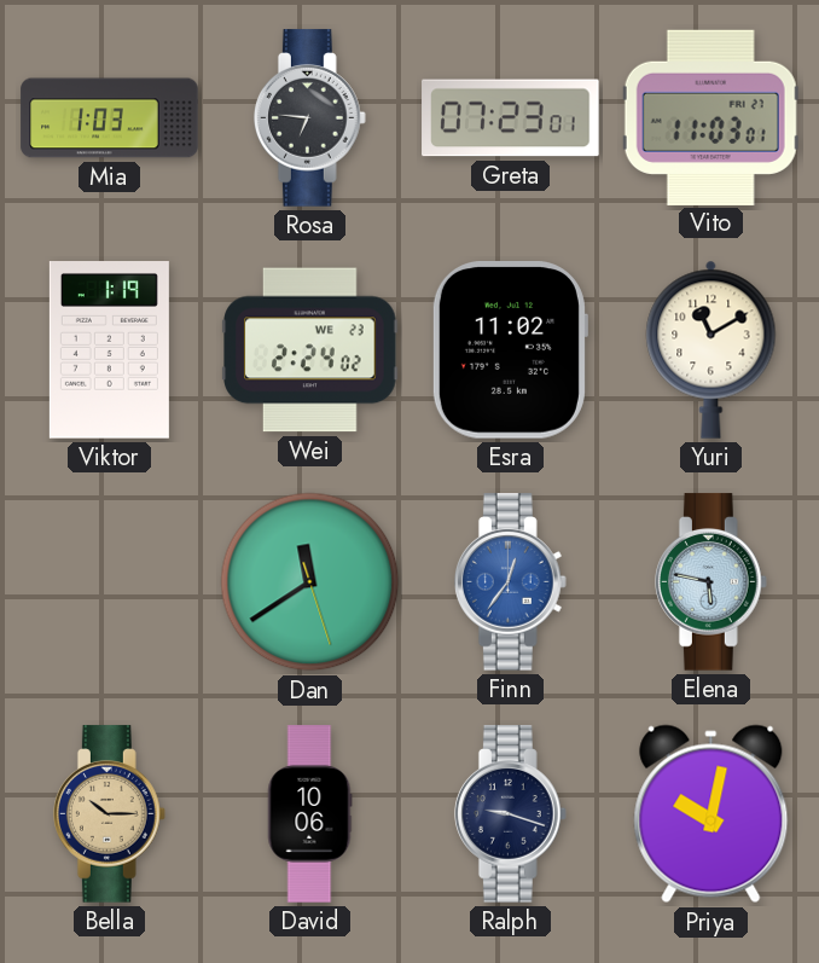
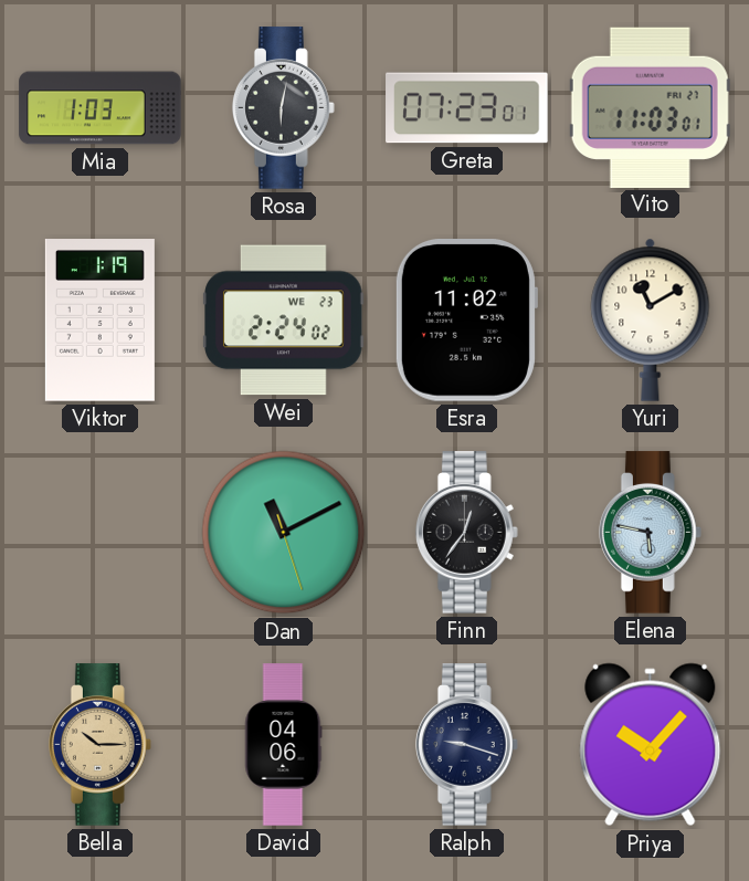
Rosa: 6:46 -> 6:02
Dan: 11:39 -> 11:10
Finn dial: blue -> black
David: 10:06 -> 04:06
Priya: 10:02 -> 10:07
